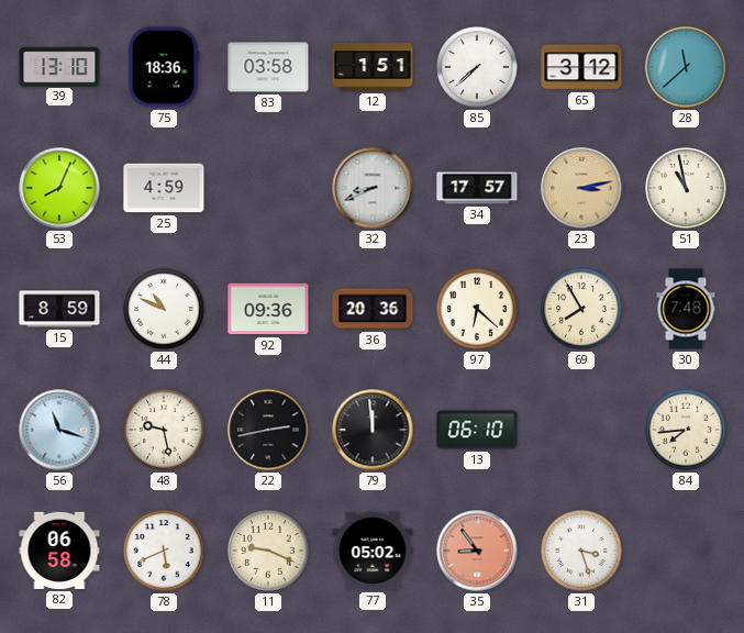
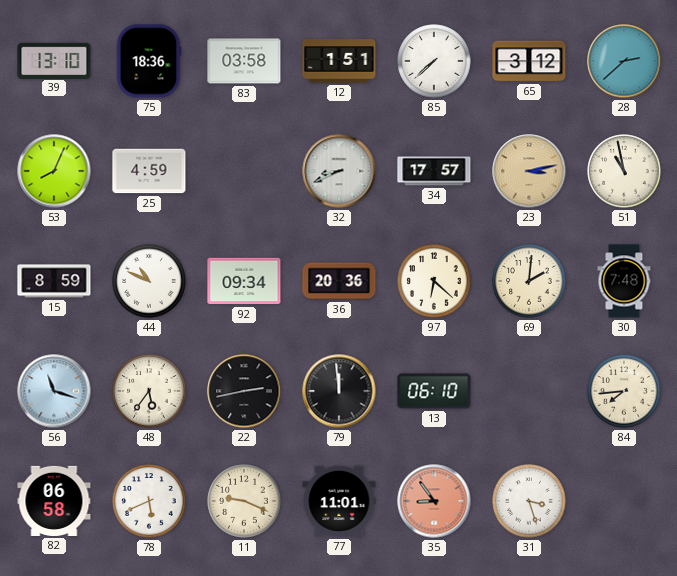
28: 11:38 -> 2:38
92: 09:36 -> 09:34
69: 7:55 -> 2:01
48: 9:28 -> 5:36
77: 05:02 -> 11:01
